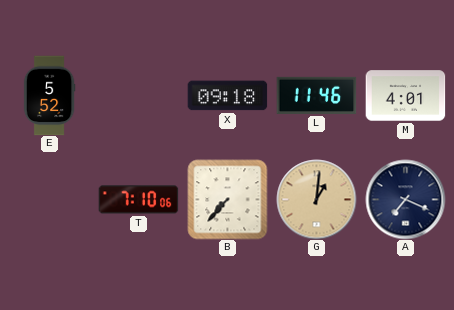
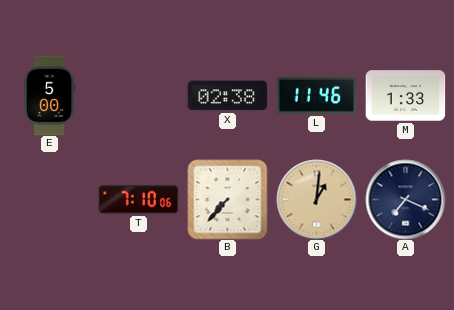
E: 5:52 -> 5:00
X: 09:18 -> 02:38
M: 4:01 -> 1:33
